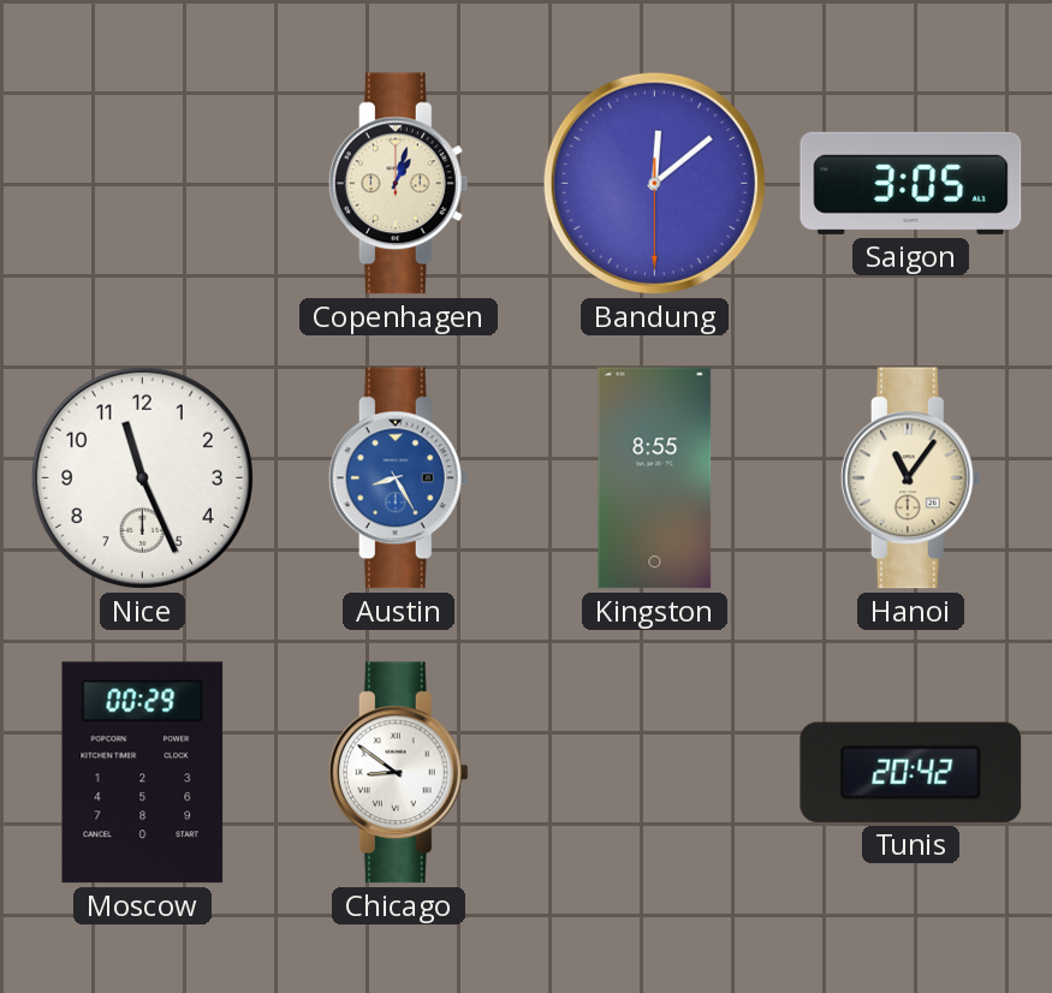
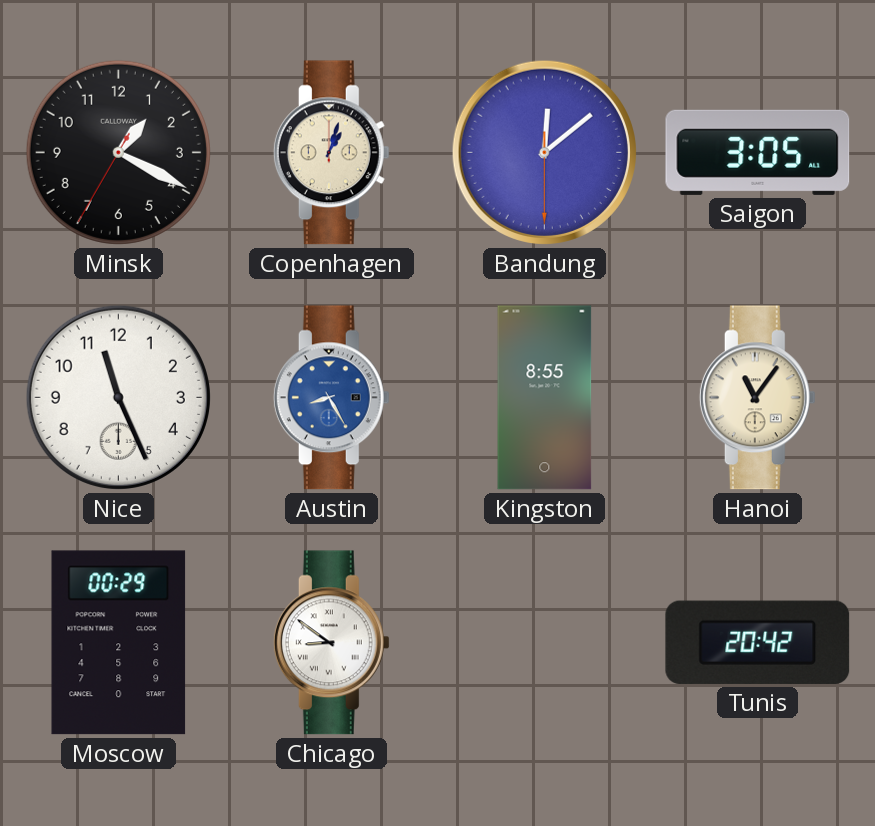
Minsk: none -> 1:19
